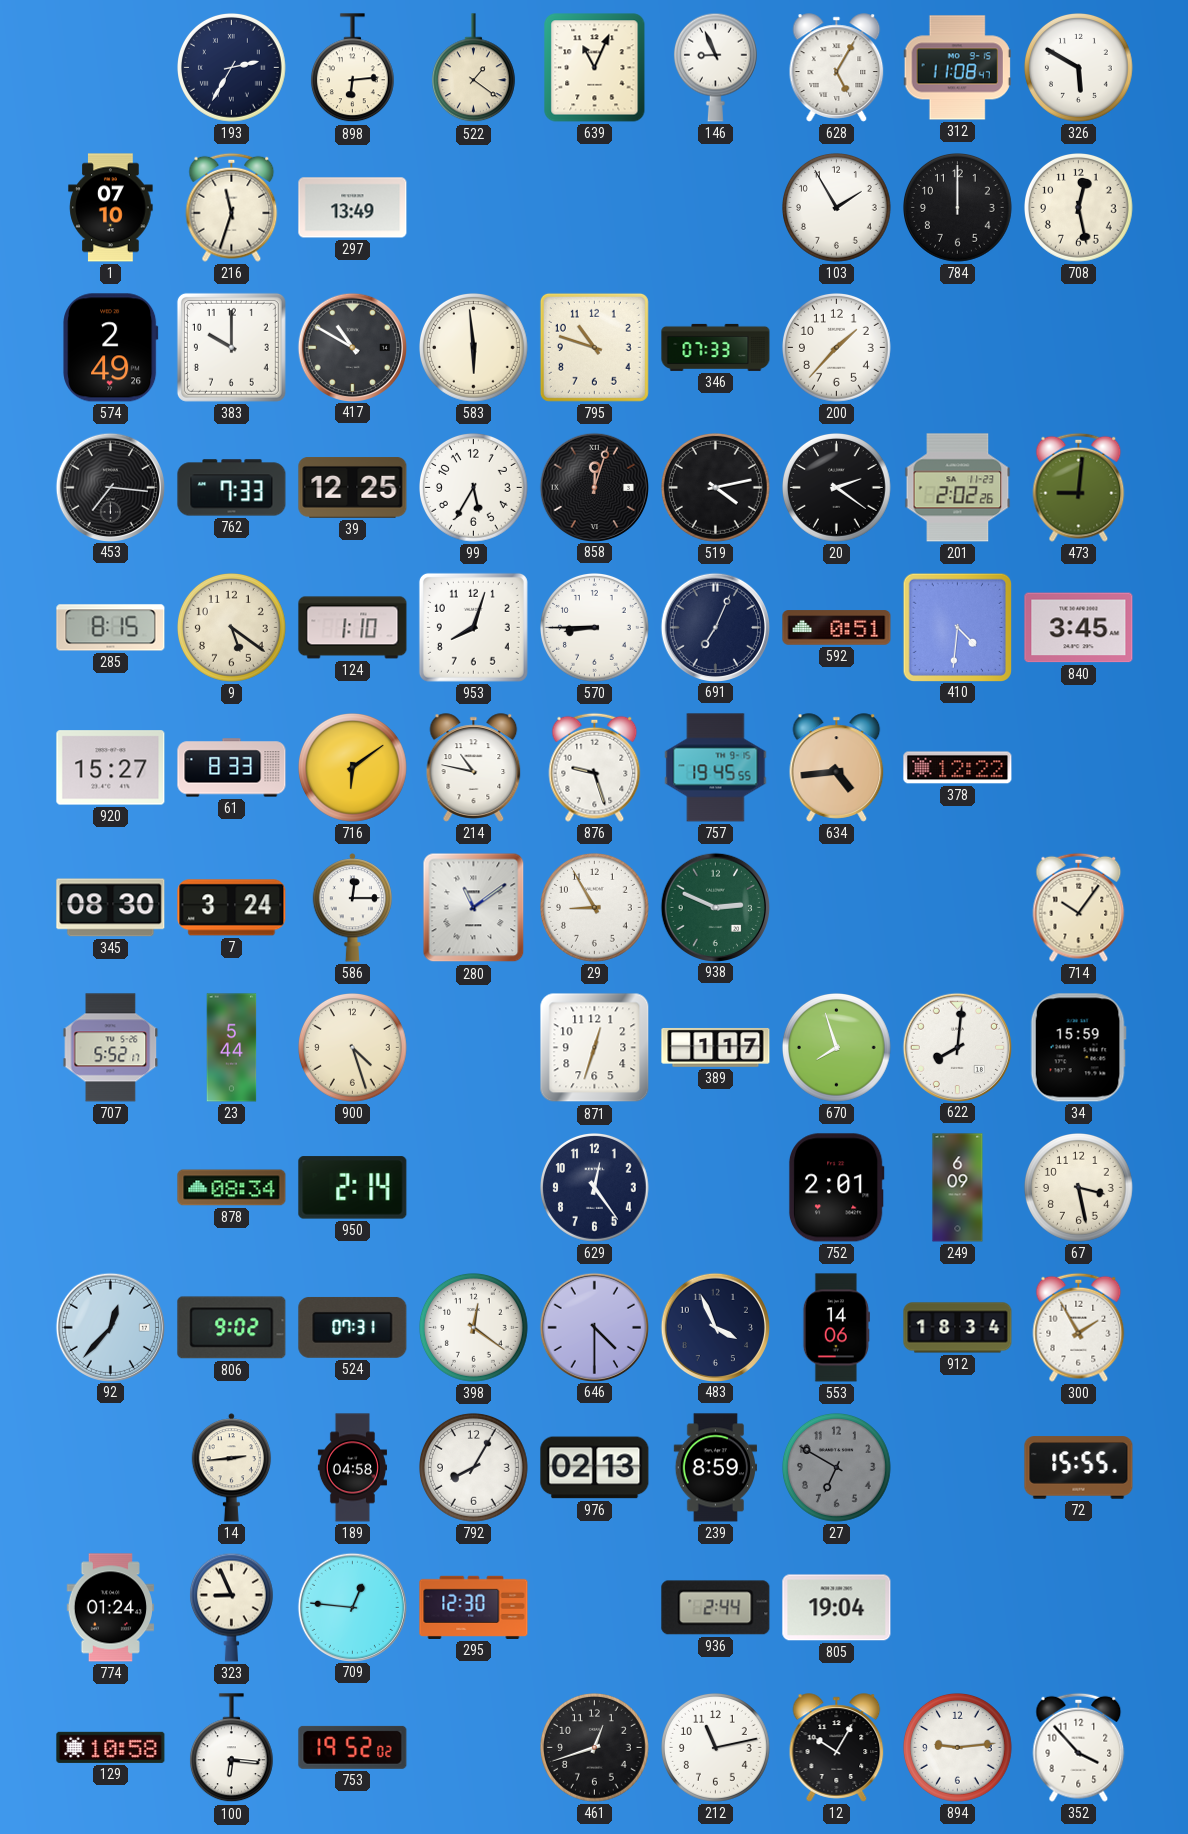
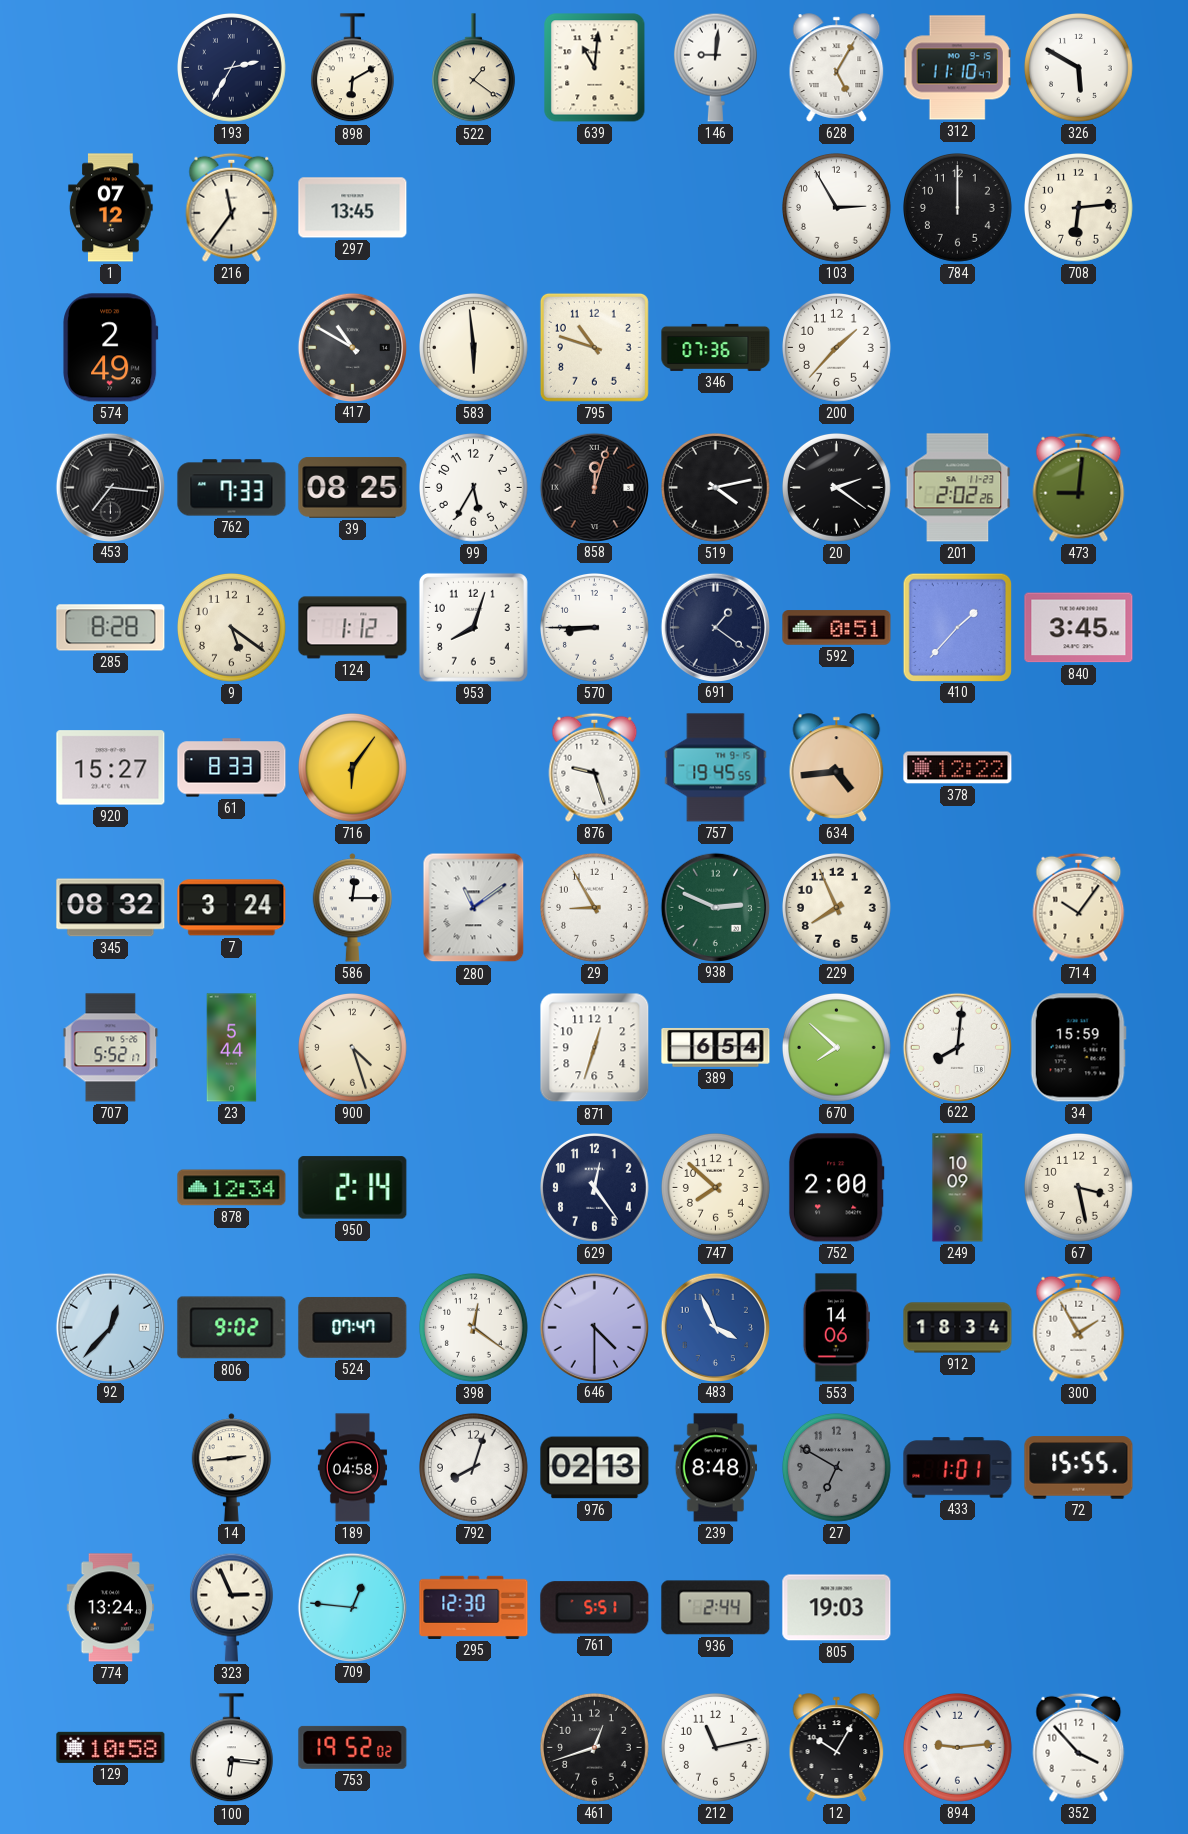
898: 6:14 -> 6:10
639: 11:04 -> 11:01
146: 8:56 -> 9:01
312: 11:08 -> 11:10
1: 07:10 -> 07:12
216: 11:33 -> 11:36
297: 13:49 -> 13:45
103: 1:55 -> 2:55
708: 12:28 -> 6:14
383: 10:00 -> none
346: 07:33 -> 07:36
39: 12:25 -> 08:25
285: 8:15 -> 8:28
124: 1:10 -> 1:12
691: 7:04 -> 1:21
410: 4:31 -> 1:37
716: 6:09 -> 6:06
214: 10:47 -> none
345: 08:30 -> 08:32
229: none -> 7:56
389: 1:17 -> 6:54
670: 7:57 -> 7:52
878: 08:34 -> 12:34
747: none -> 7:52
752: 2:01 -> 2:00
249: 6:09 -> 10:09
524: 07:31 -> 07:47
483 dial: navy -> blue
792: 8:05 -> 8:03
239: 8:59 -> 8:48
433: none -> 1:01
774: 01:24 -> 13:24
323: 8:56 -> 2:56
761: none -> 5:51
805: 19:04 -> 19:03
